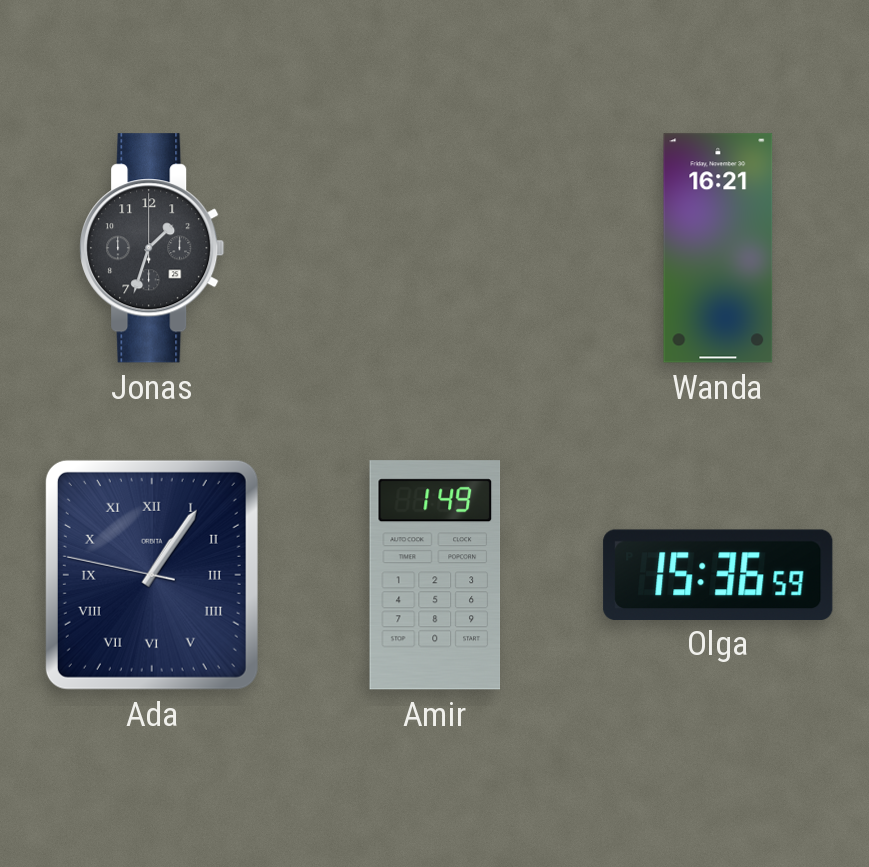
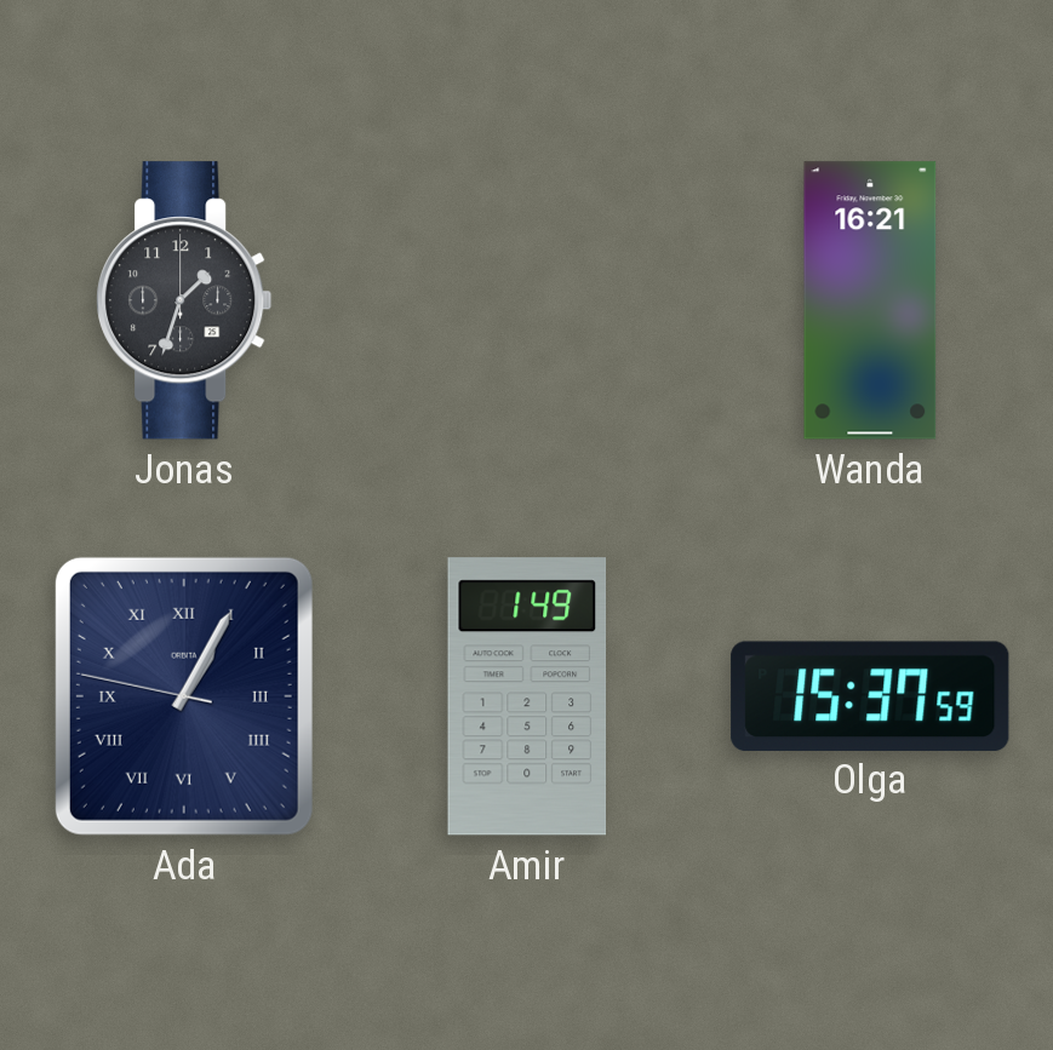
Ada: 1:05 -> 1:04
Olga: 15:36 -> 15:37
